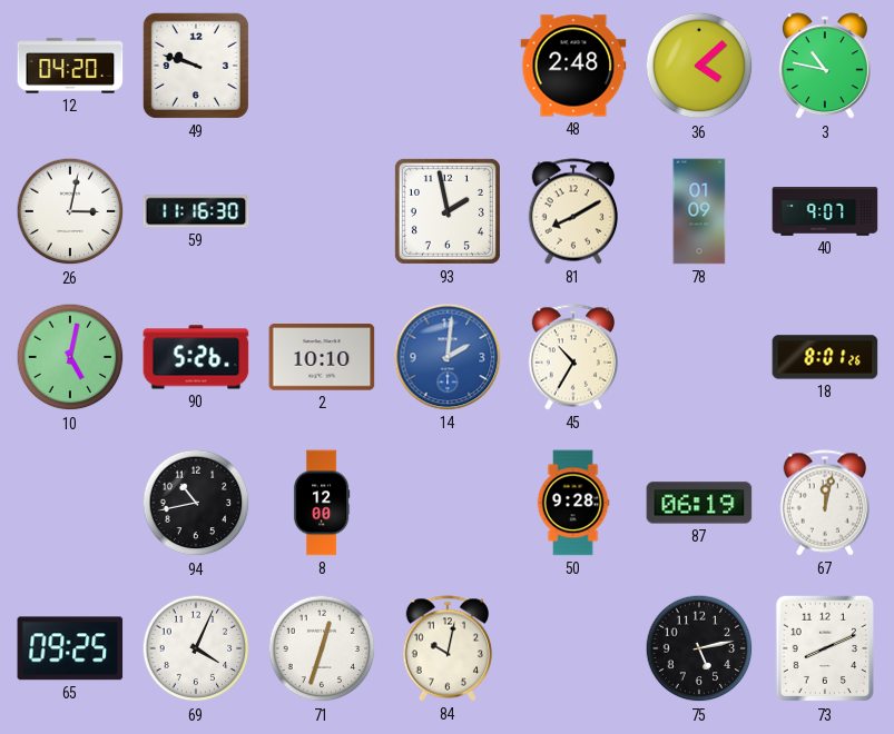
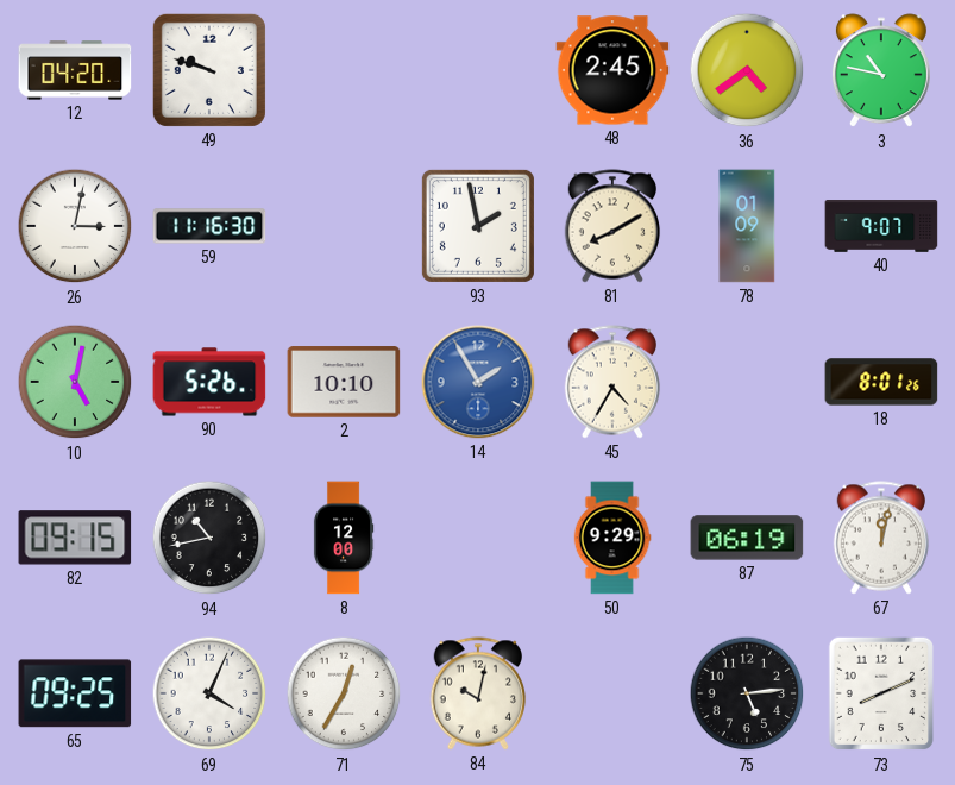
48: 2:48 -> 2:45
36: 4:08 -> 4:39
14: 2:01 -> 1:55
45: 10:35 -> 4:35
82: none -> 09:15
50: 9:28 -> 9:29
71: 12:33 -> 12:35
75: 5:13 -> 5:14
